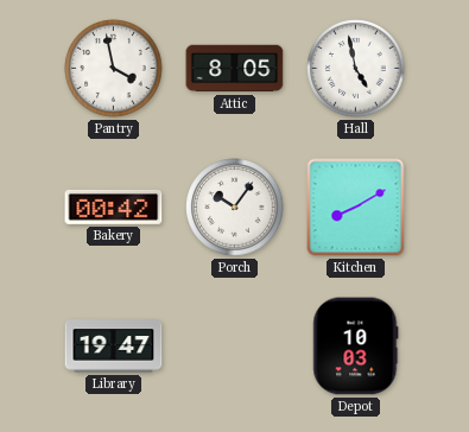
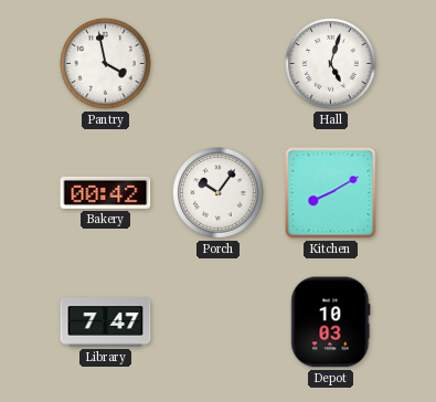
Attic: 8:05 -> none
Hall: 4:58 -> 5:03
Library: 19:47 -> 7:47
